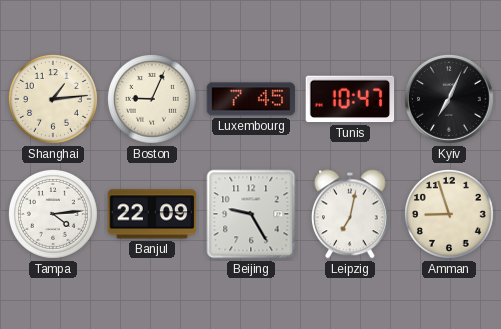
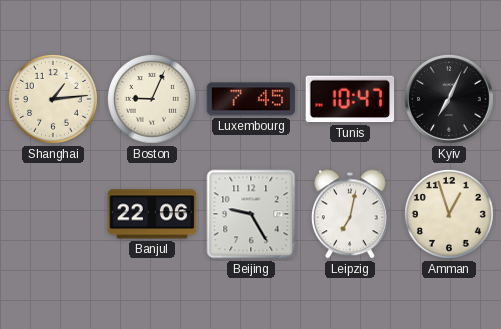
Tampa: 4:14 -> none
Banjul: 22:09 -> 22:06
Amman: 8:57 -> 12:57
